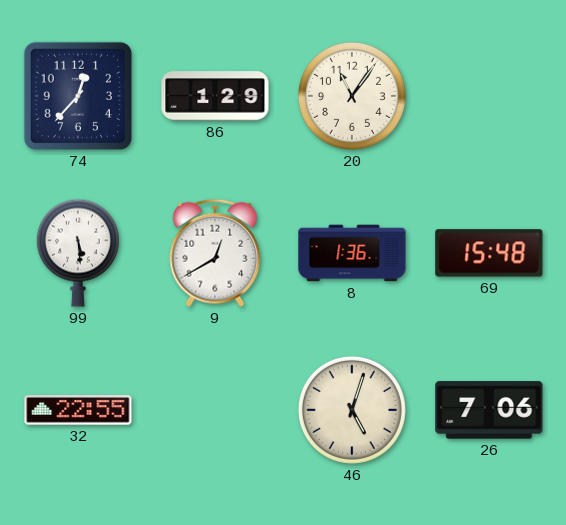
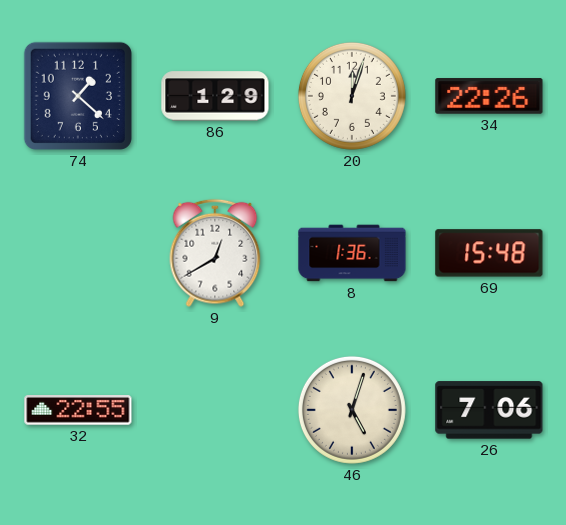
74: 12:37 -> 1:22
20: 11:06 -> 12:03
34: none -> 22:26
99: 5:29 -> none
